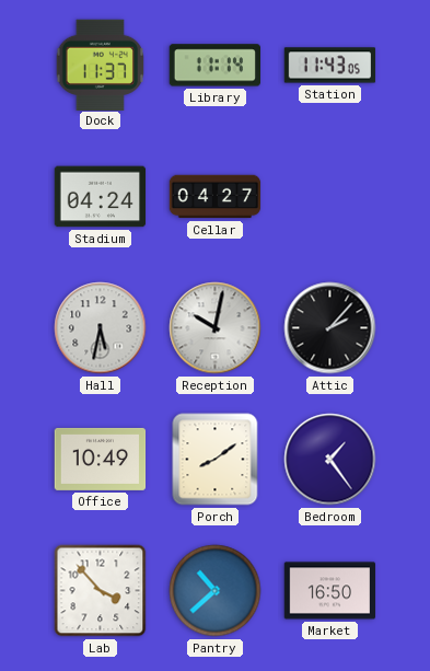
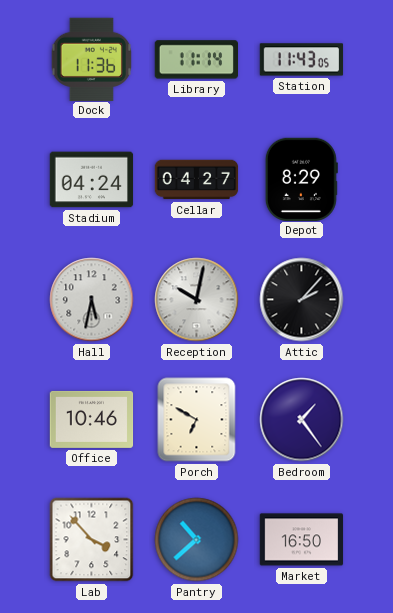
Dock: 11:37 -> 11:36
Depot: none -> 8:29
Office: 10:49 -> 10:46
Porch: 8:09 -> 6:50
